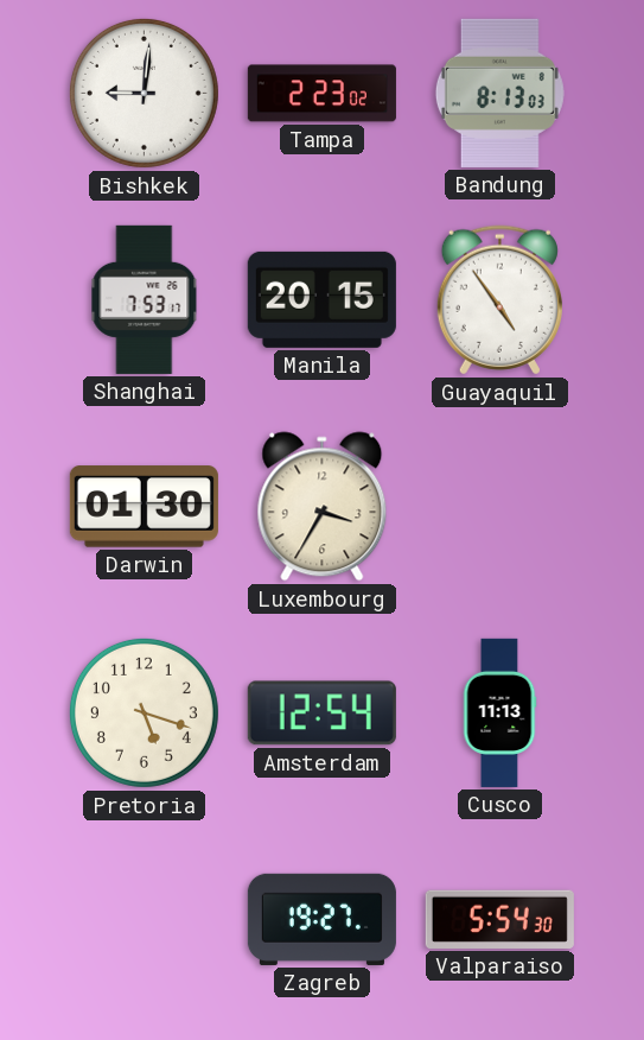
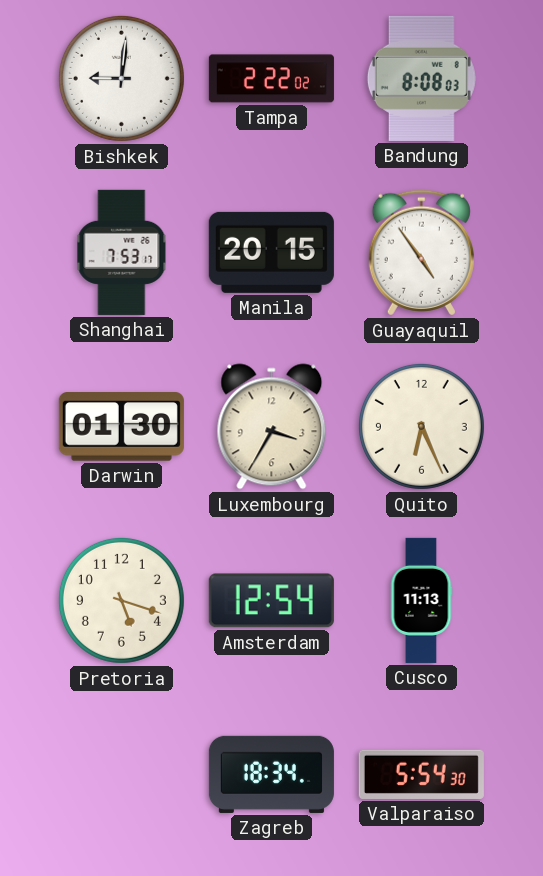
Tampa: 2:23 -> 2:22
Bandung: 8:13 -> 8:08
Quito: none -> 6:26
Zagreb: 19:27 -> 18:34
